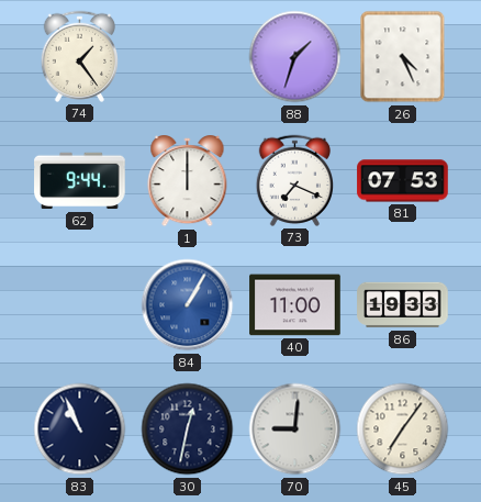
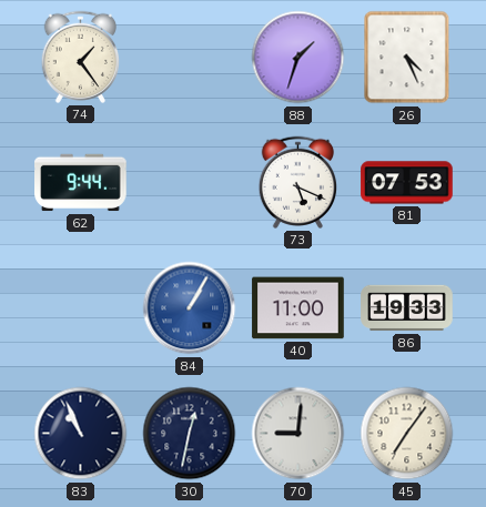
1: 12:00 -> none
73: 7:19 -> 5:19
